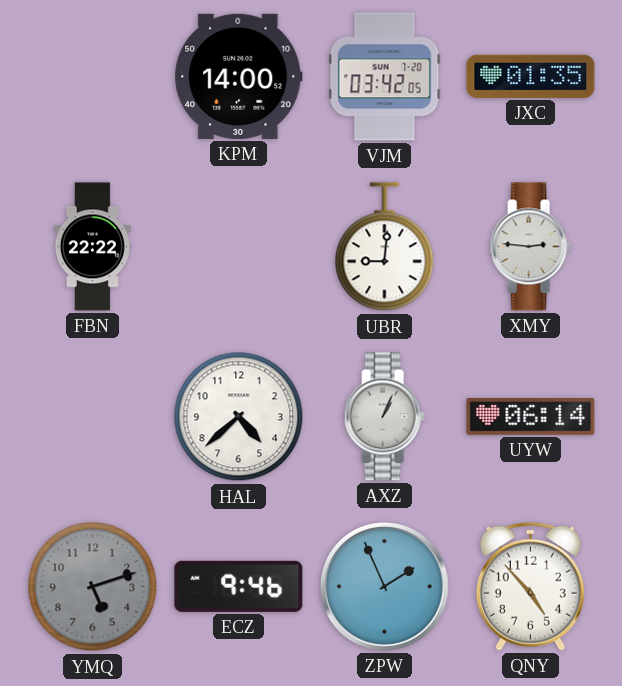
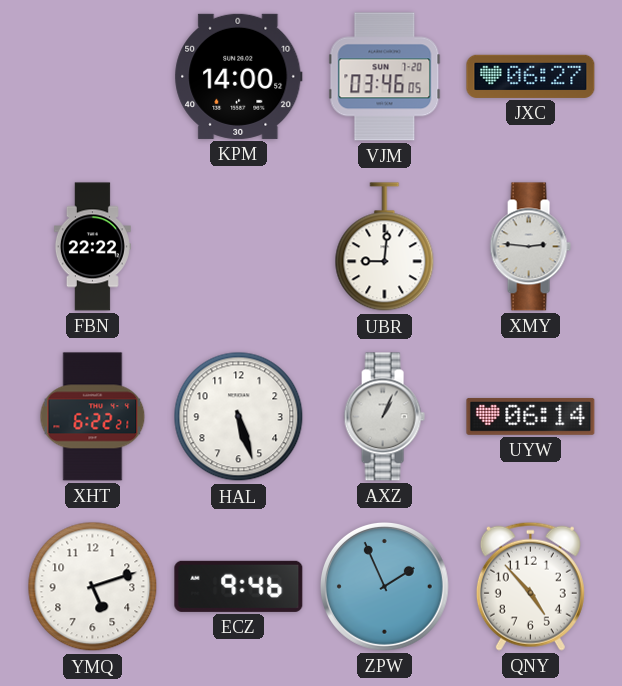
VJM: 03:42 -> 03:46
JXC: 01:35 -> 06:27
XHT: none -> 6:22
HAL: 4:38 -> 5:27
YMQ dial: grey -> white
